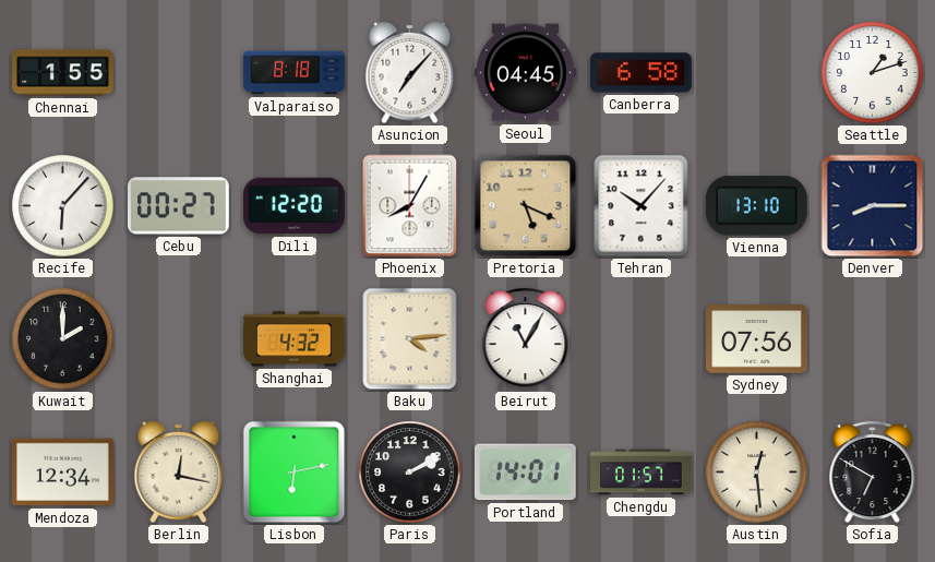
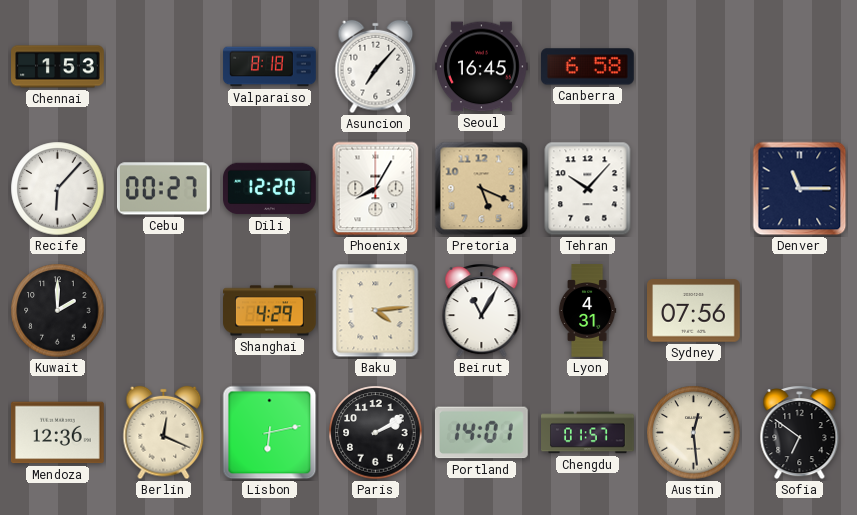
Chennai: 1:55 -> 1:53
Seoul: 04:45 -> 16:45
Seattle: 1:12 -> none
Vienna: 13:10 -> none
Denver: 8:15 -> 11:15
Shanghai: 4:32 -> 4:29
Lyon: none -> 4:31
Mendoza: 12:34 -> 12:36
Berlin: 12:17 -> 12:19
Sofia: 6:50 -> 6:51
